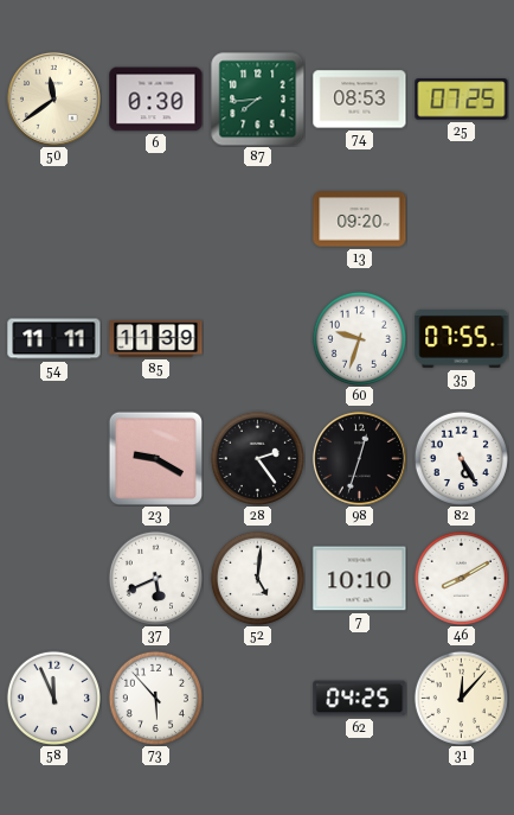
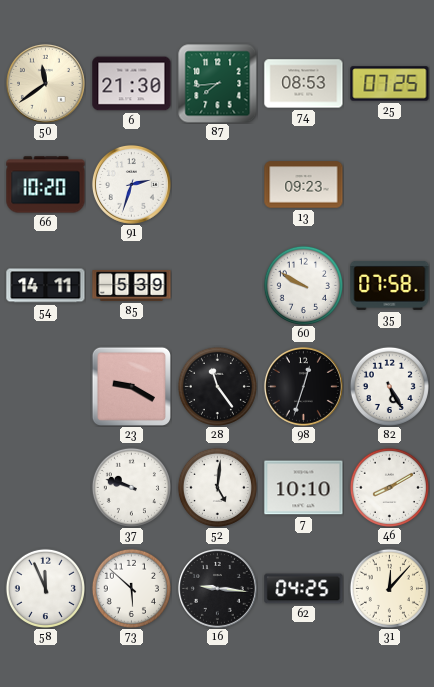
6: 0:30 -> 21:30
66: none -> 10:20
91: none -> 2:33
13: 09:20 -> 09:23
54: 11:11 -> 14:11
85: 11:39 -> 5:39
60: 9:33 -> 9:50
35: 07:55 -> 07:58
28: 2:24 -> 11:24
37: 5:41 -> 9:48
73: 5:53 -> 5:52
16: none -> 9:16
